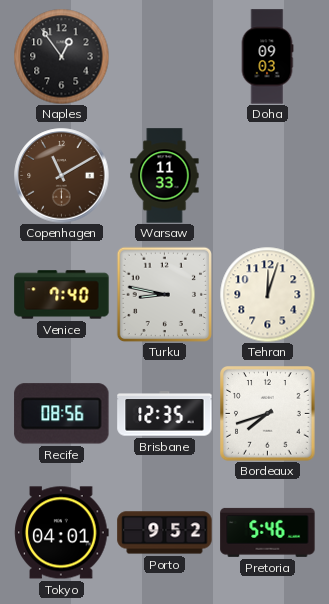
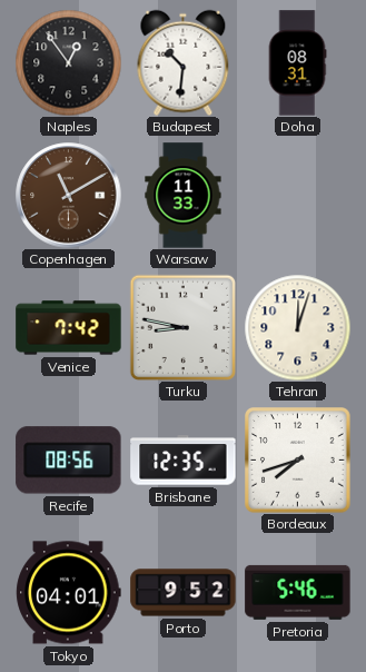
Budapest: none -> 10:31
Doha: 09:03 -> 08:31
Venice: 7:40 -> 7:42
